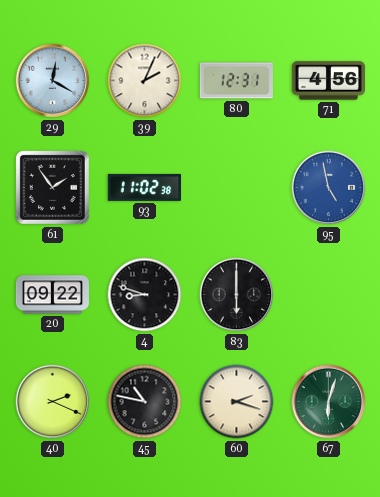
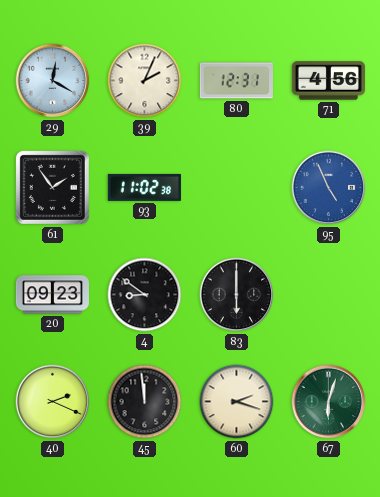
95: 4:58 -> 4:56
20: 09:22 -> 09:23
4: 8:48 -> 8:51
45: 10:47 -> 11:59
